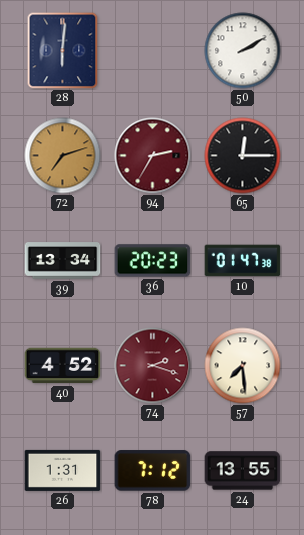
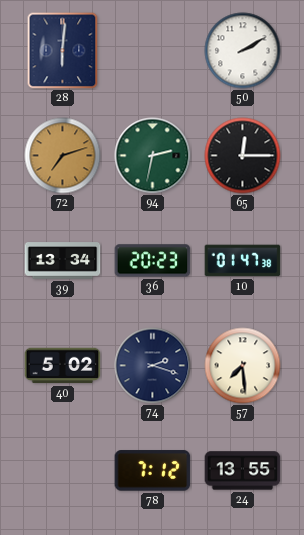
94: 2:35 -> 2:32
94 dial: burgundy -> green
40: 4:52 -> 5:02
74 dial: burgundy -> navy
26: 1:31 -> none
